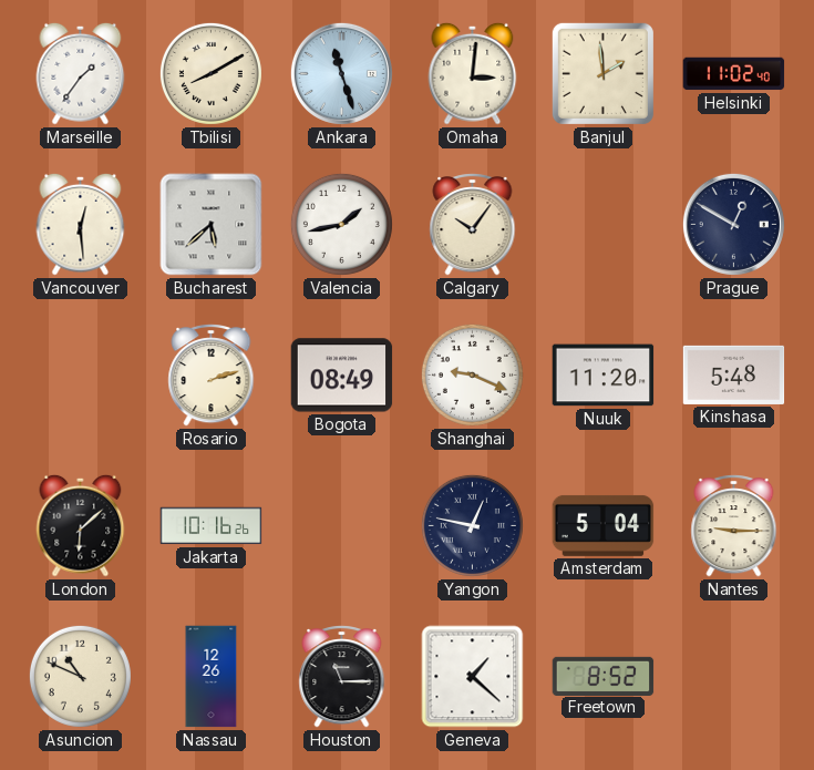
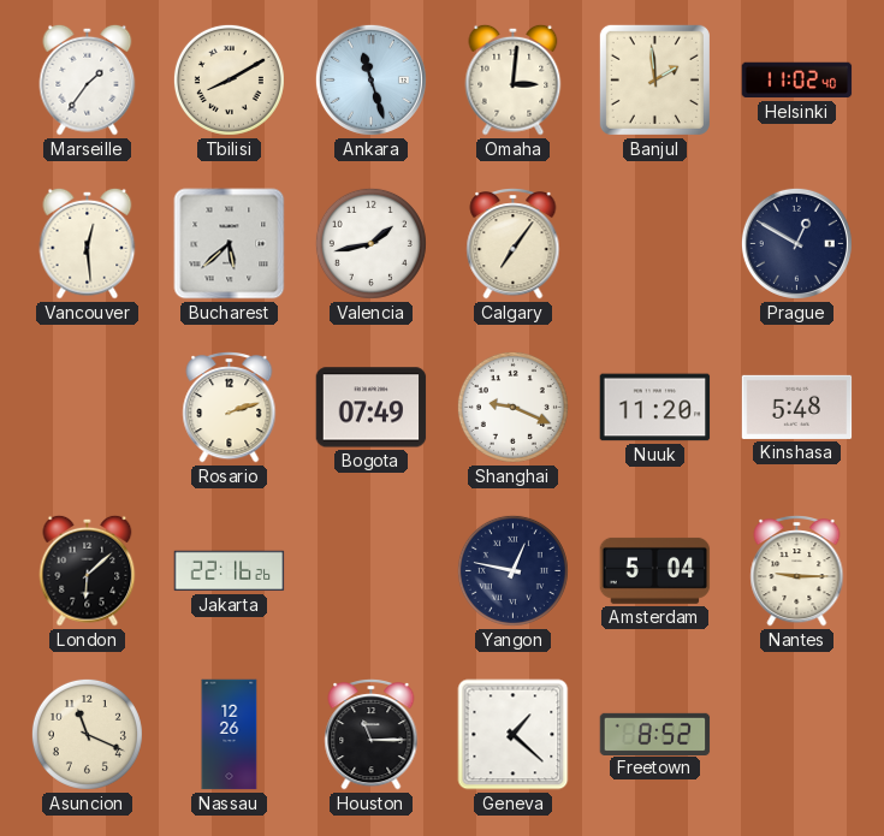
Calgary: 10:06 -> 7:06
Bogota: 08:49 -> 07:49
Jakarta: 10:16 -> 22:16
Asuncion: 10:49 -> 11:19
